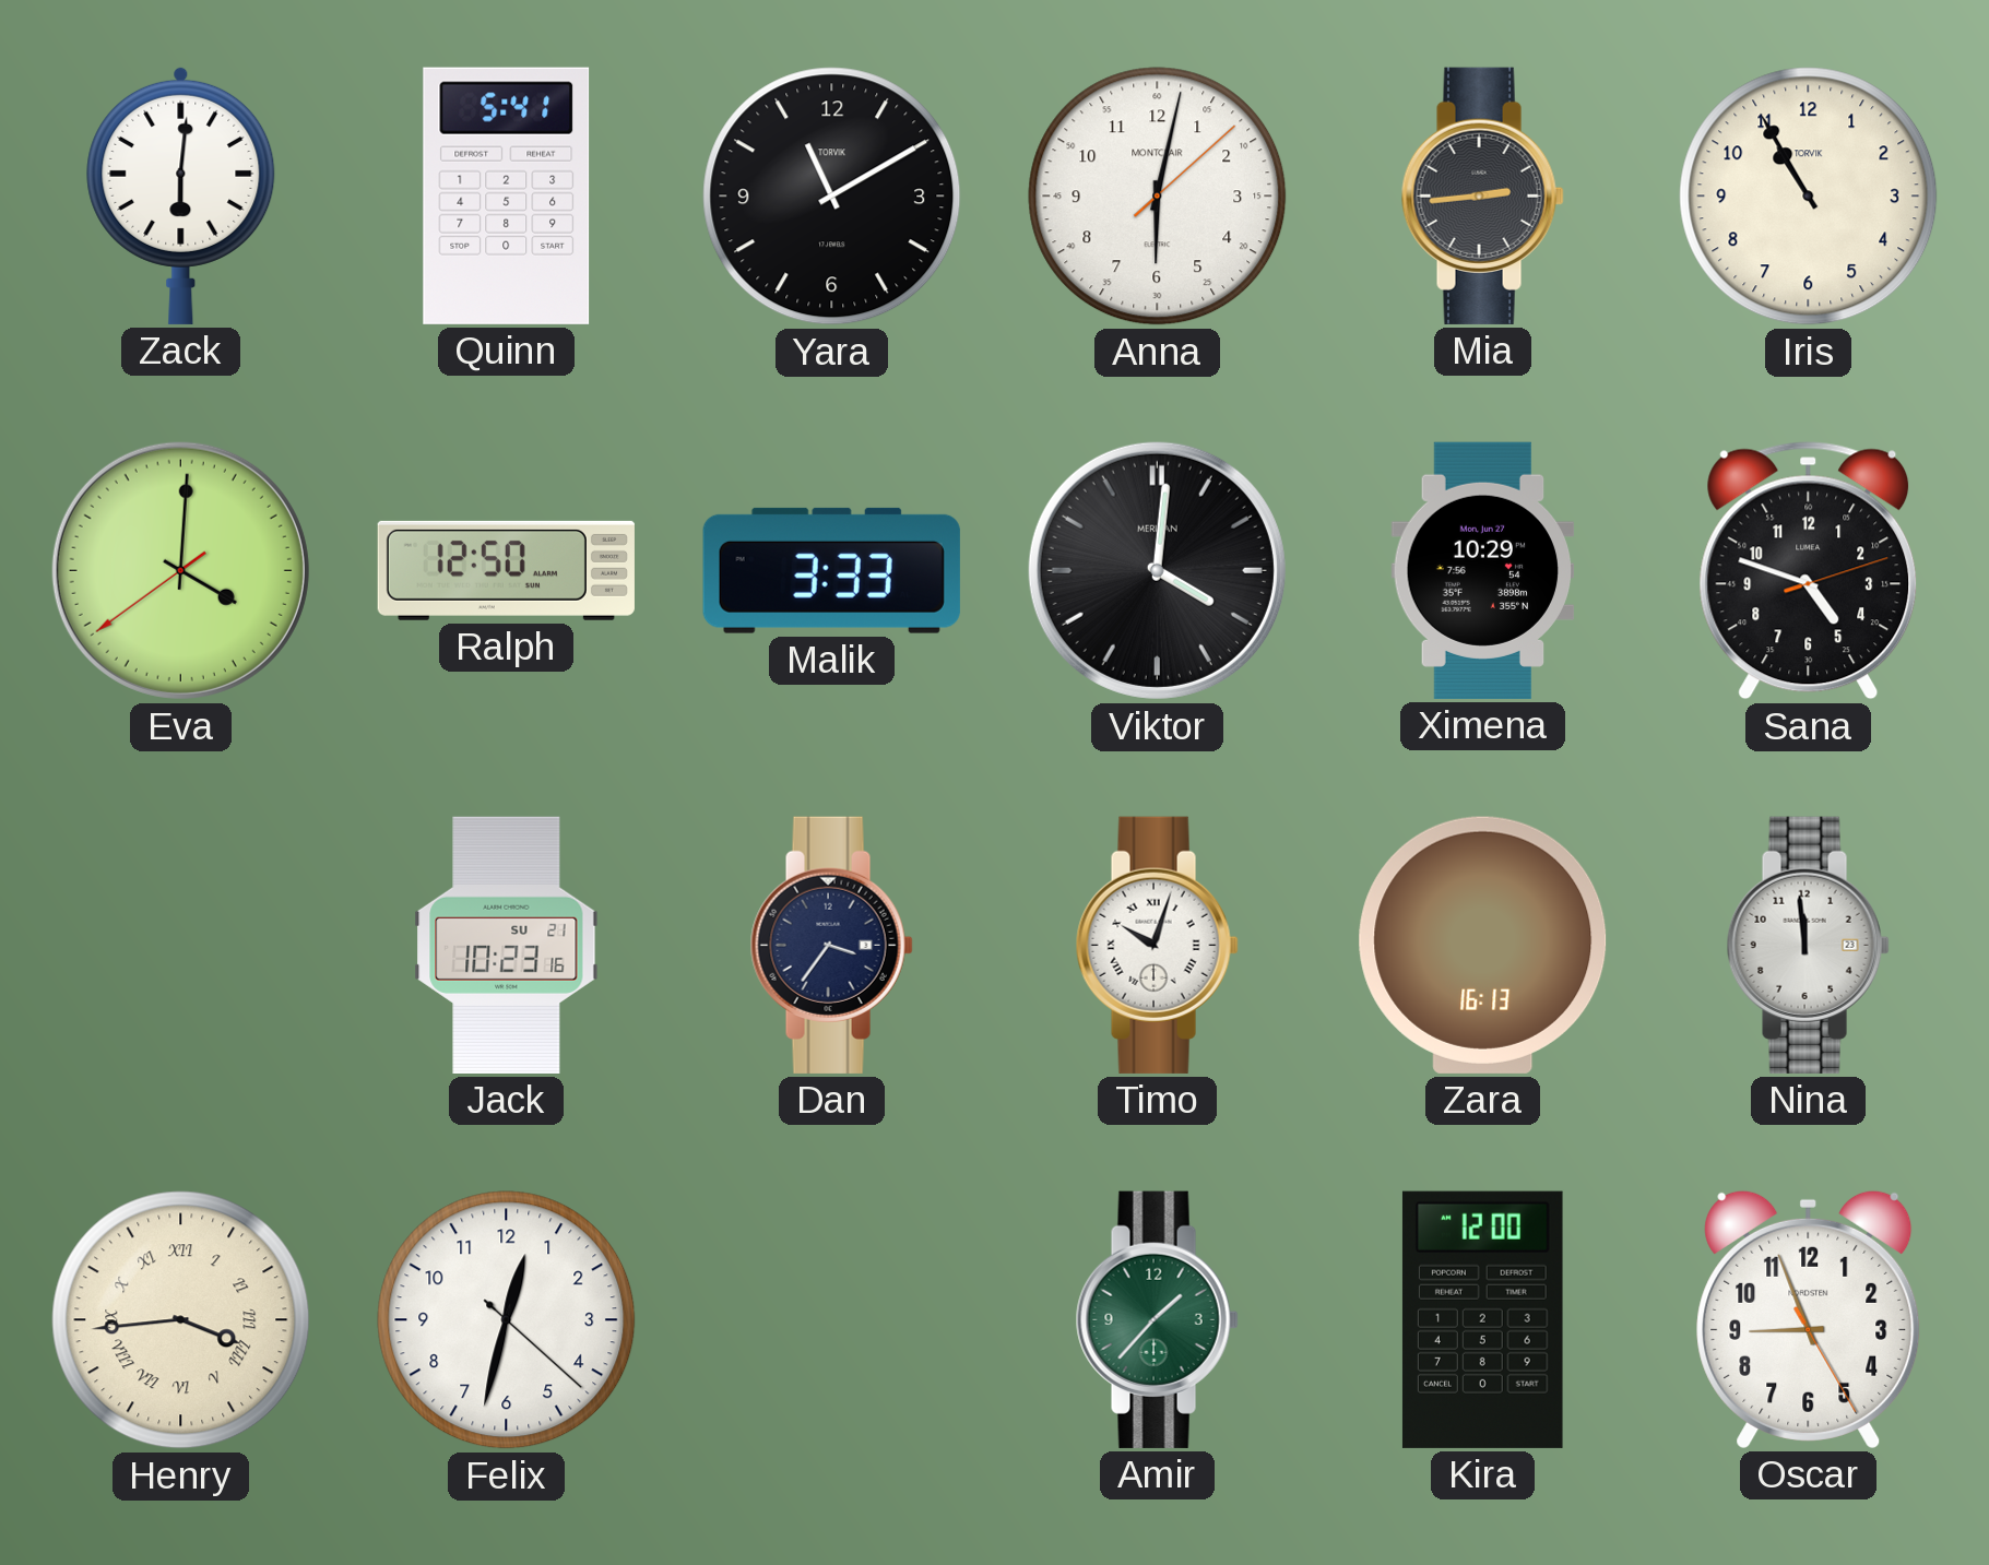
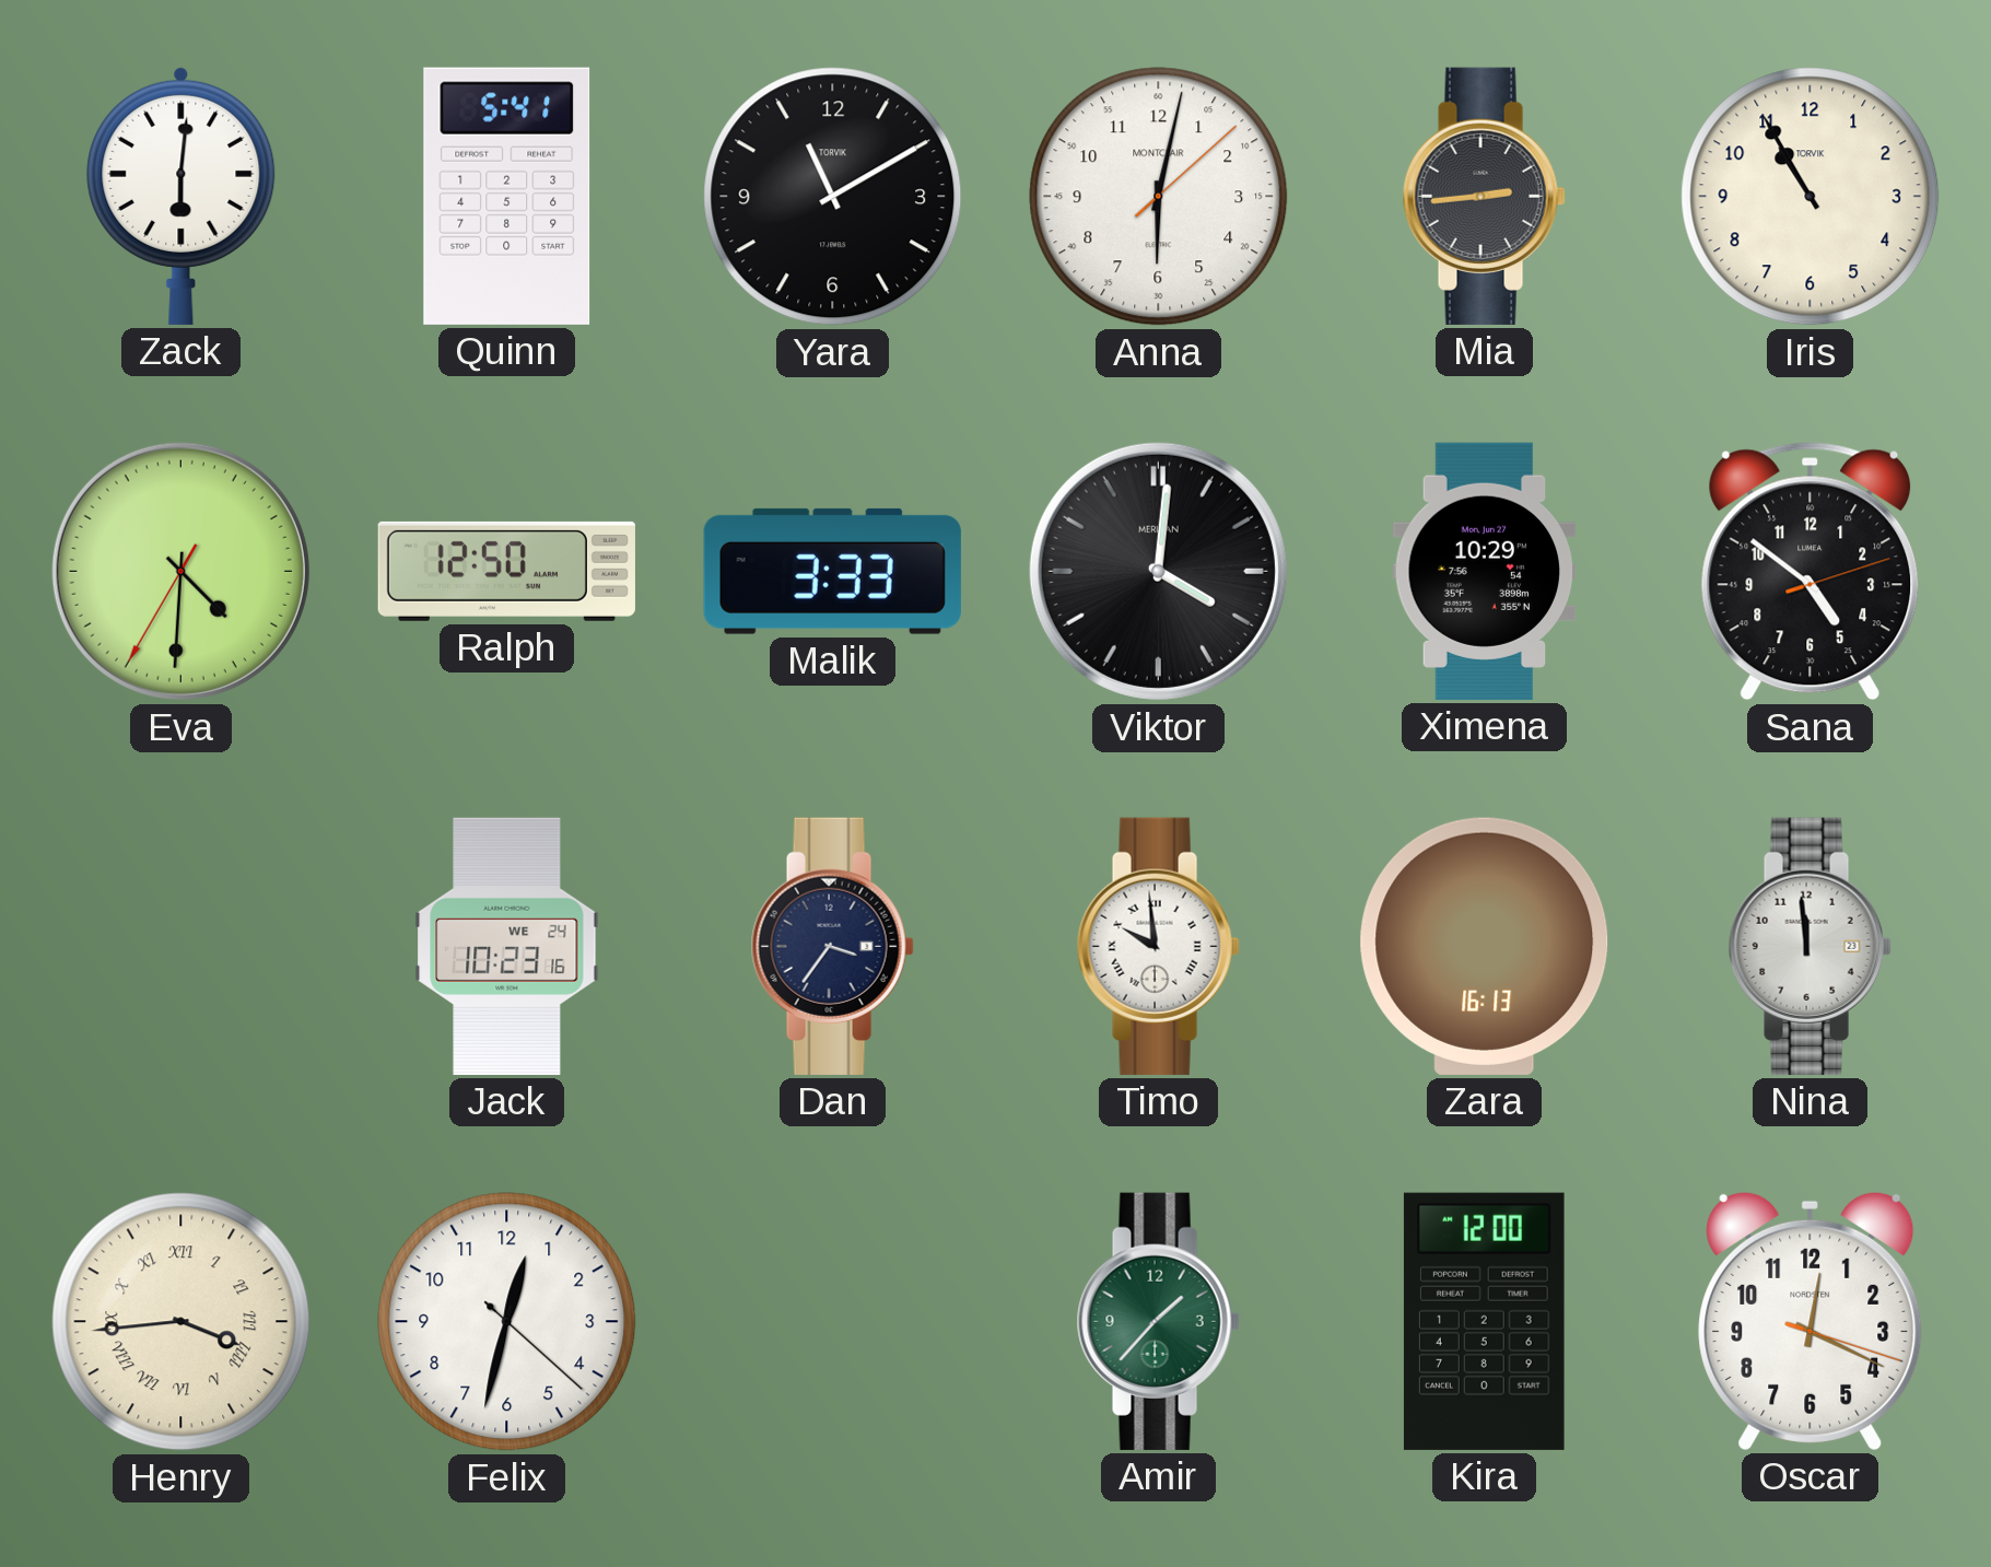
Eva: 4:00 -> 4:30
Sana: 4:48 -> 4:51
Jack date: SU 21 -> WE 24
Timo: 10:03 -> 9:59
Oscar: 8:56 -> 12:19
